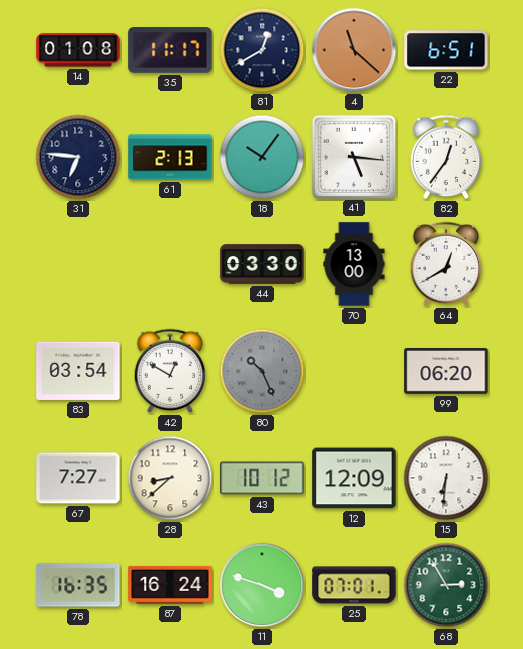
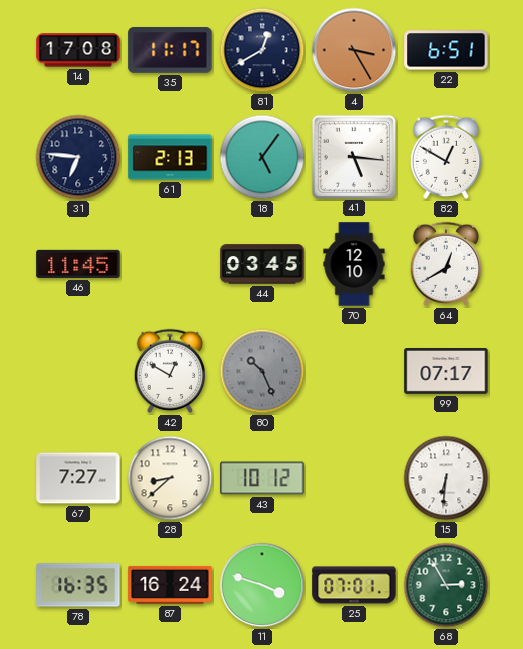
14: 01:08 -> 17:08
4: 11:22 -> 3:25
18: 10:06 -> 5:06
82: 12:36 -> 12:50
46: none -> 11:45
44: 03:30 -> 03:45
70: 13:00 -> 12:10
83: 03:54 -> none
99: 06:20 -> 07:17
12: 12:09 -> none
